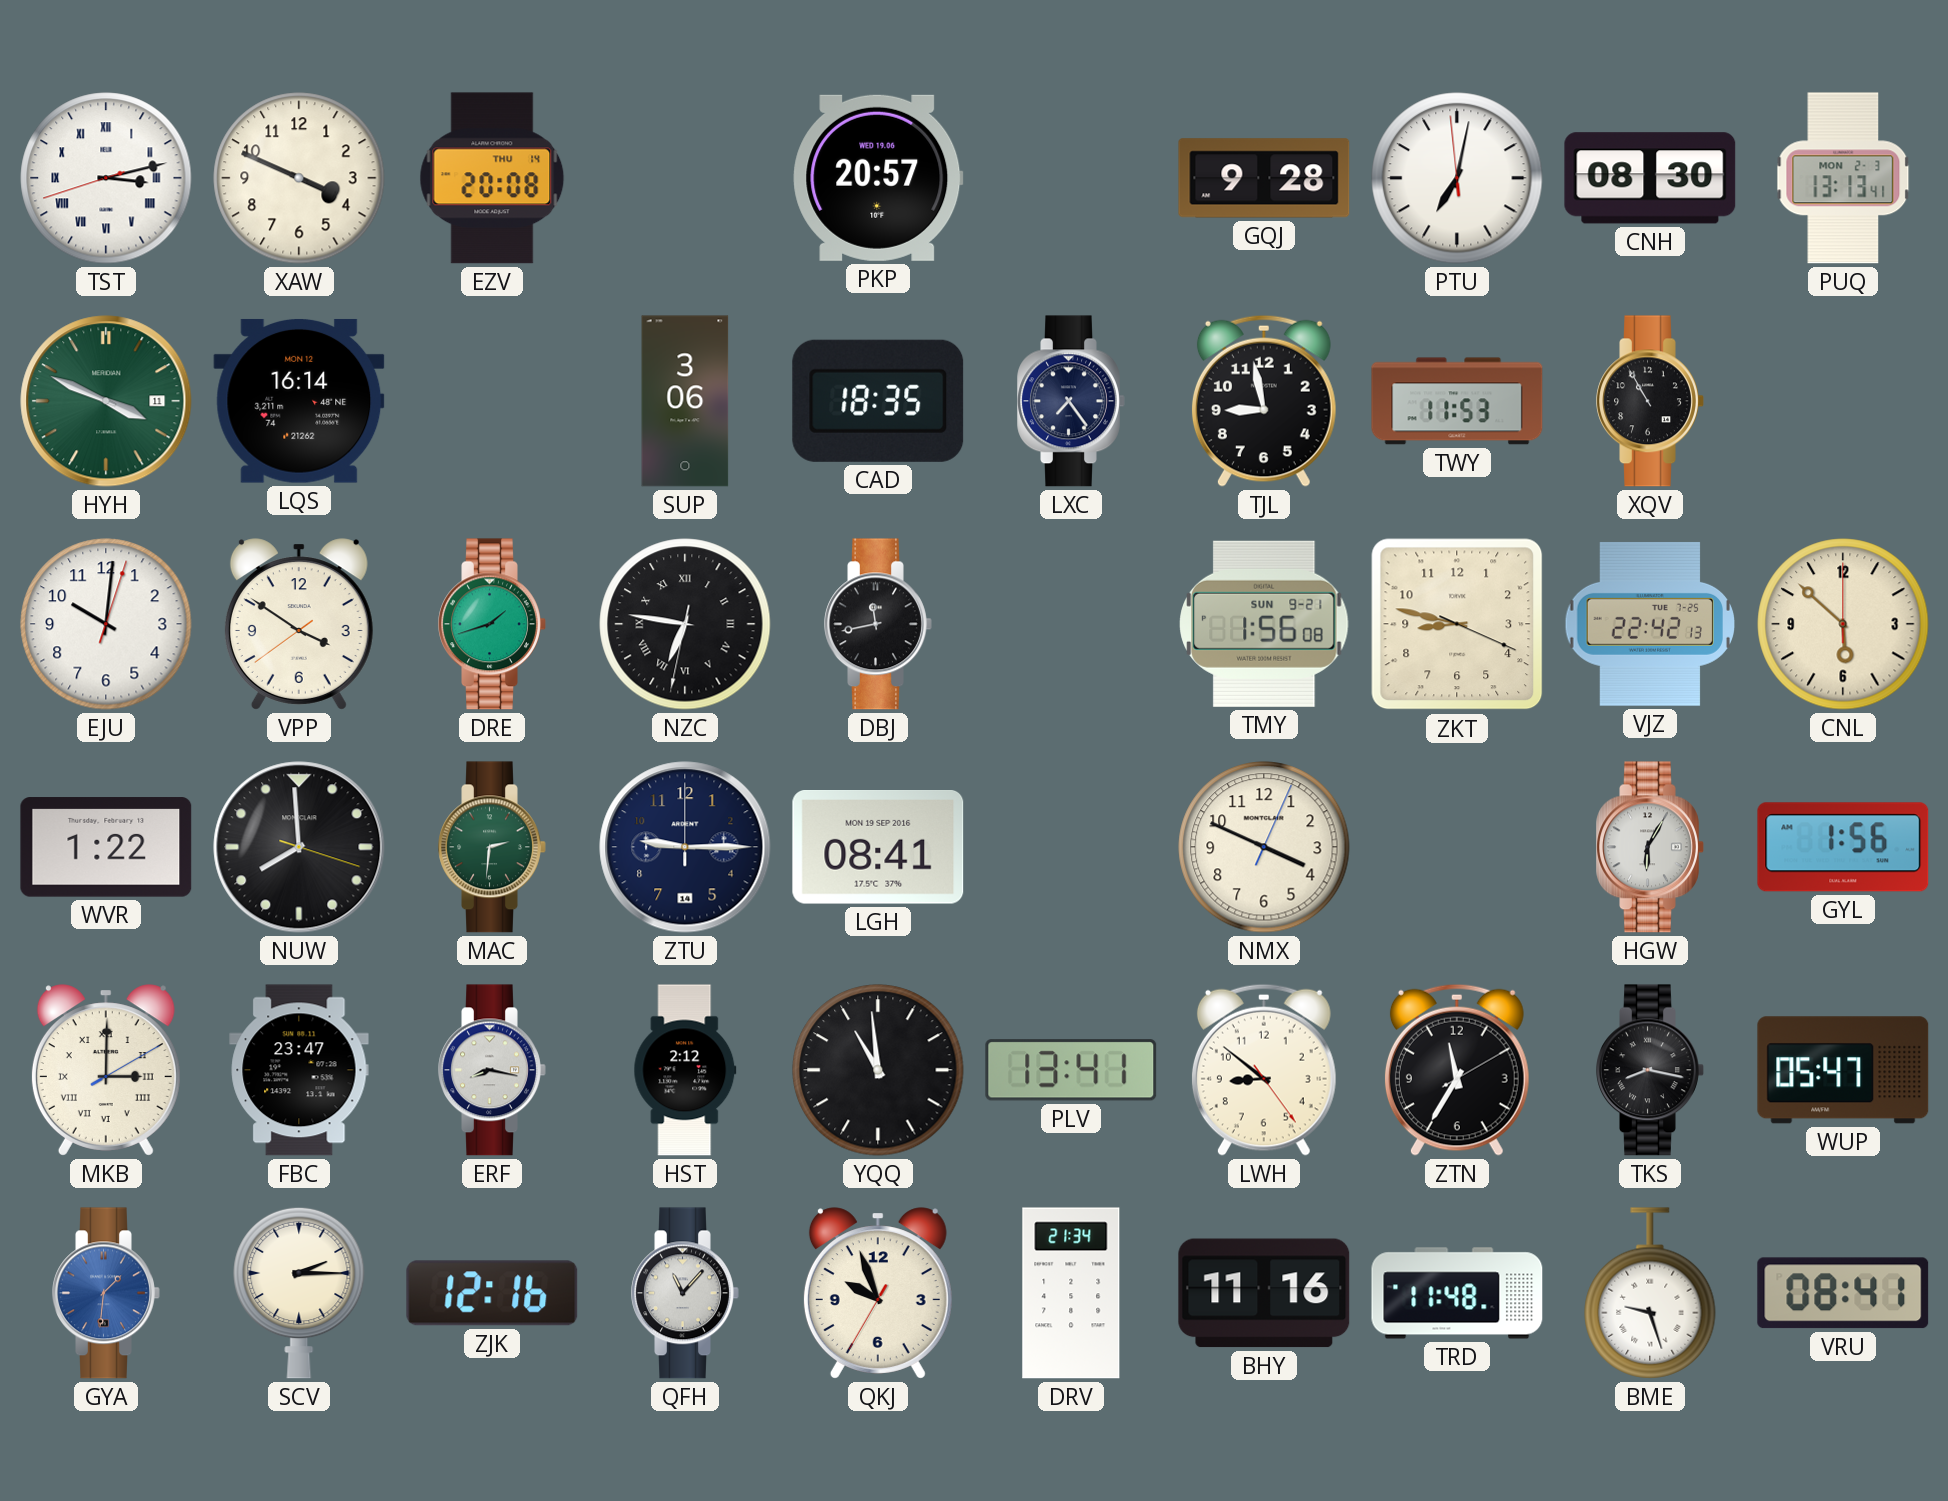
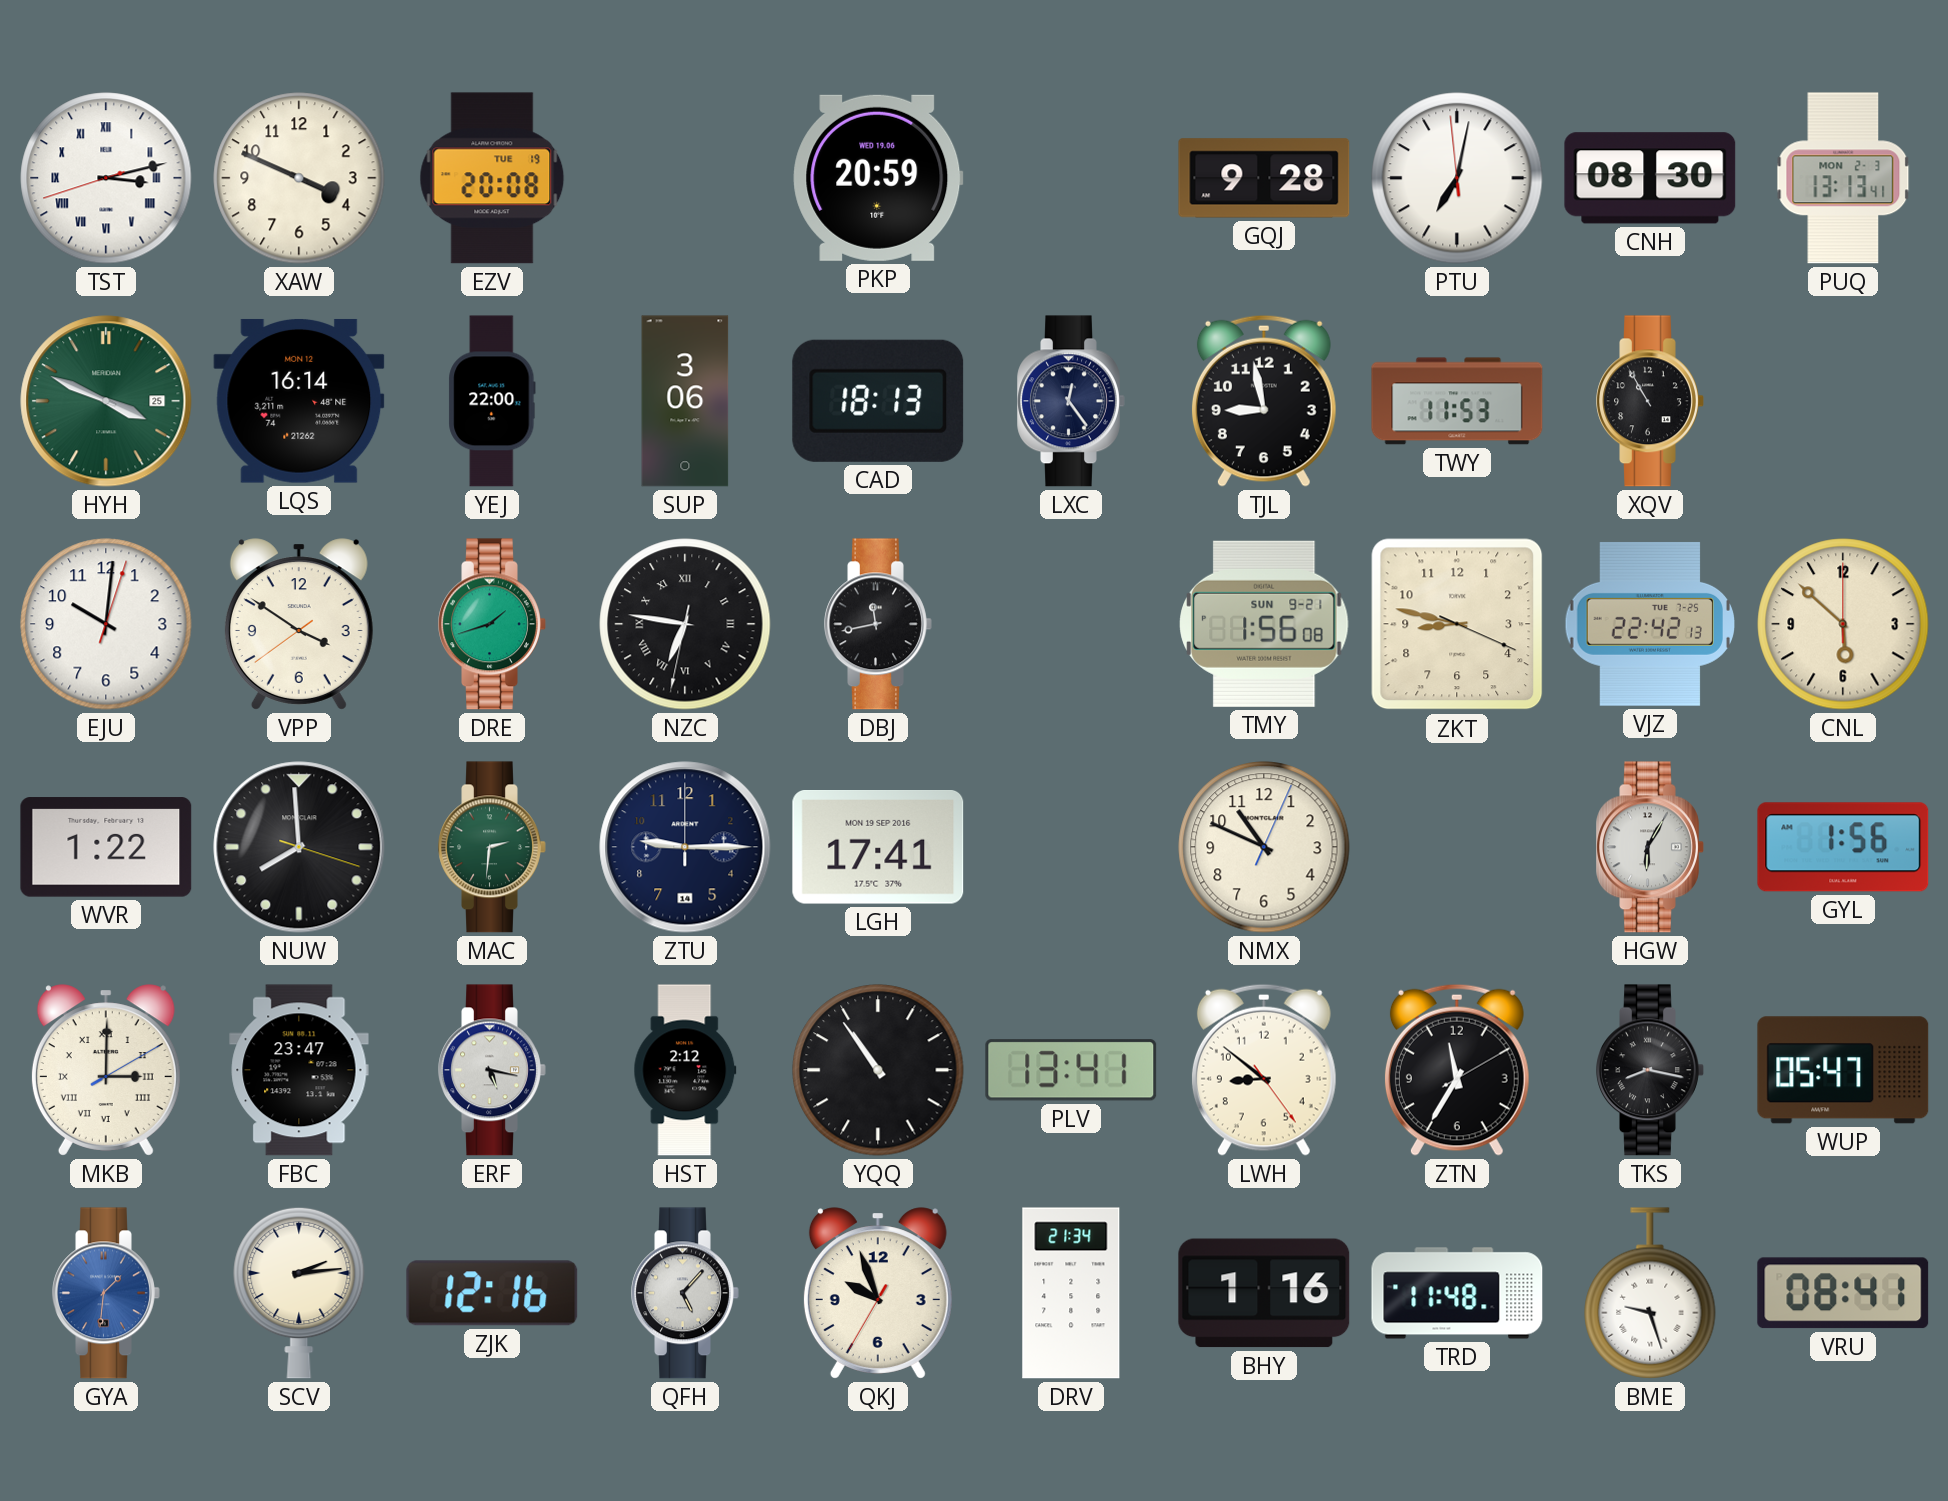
EZV date: THU 14 -> TUE 19
PKP: 20:57 -> 20:59
HYH date: 11 -> 25
YEJ: none -> 22:00
CAD: 18:35 -> 18:13
LXC: 7:24 -> 12:24
LGH: 08:41 -> 17:41
NMX: 3:49 -> 10:49
ERF: 8:17 -> 5:17
YQQ: 10:59 -> 10:54
SCV: 2:15 -> 2:14
QFH: 11:07 -> 5:07
BHY: 11:16 -> 1:16
